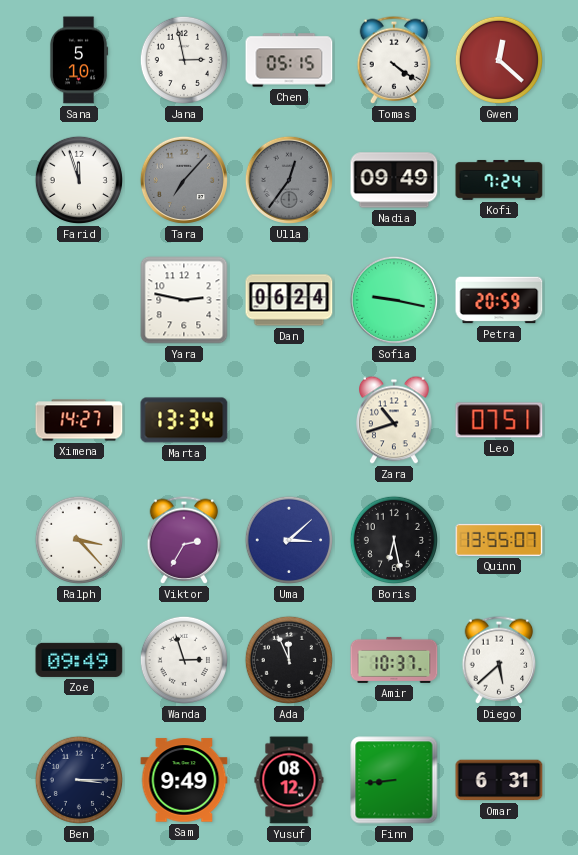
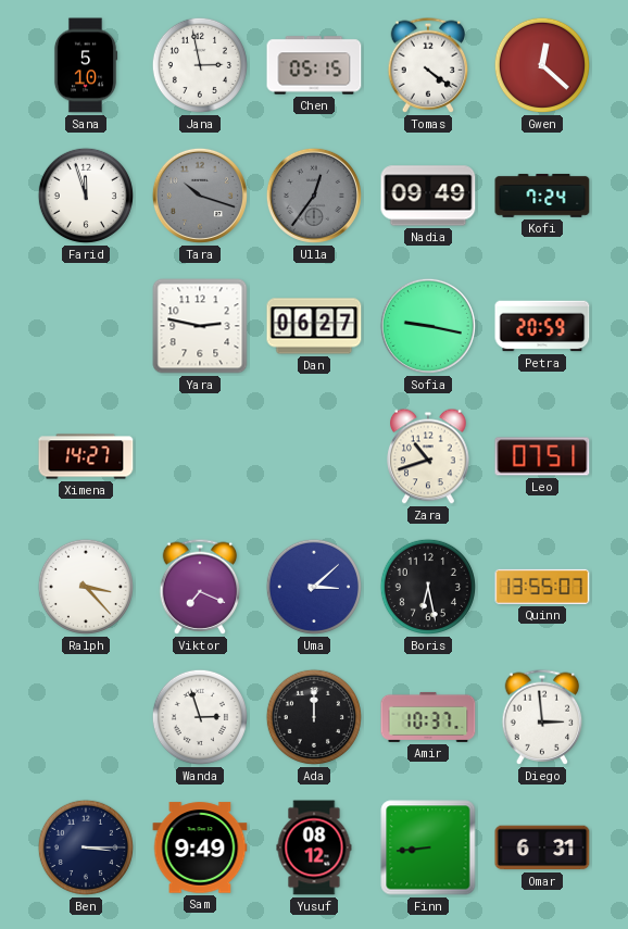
Tara: 7:07 -> 10:18
Dan: 06:24 -> 06:27
Marta: 13:34 -> none
Viktor: 2:35 -> 7:19
Zoe: 09:49 -> none
Ada: 11:56 -> 12:00
Diego: 5:38 -> 2:59
